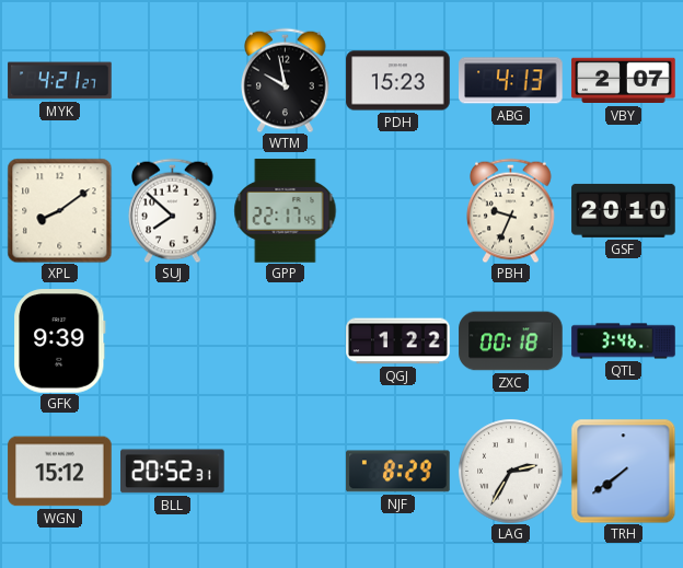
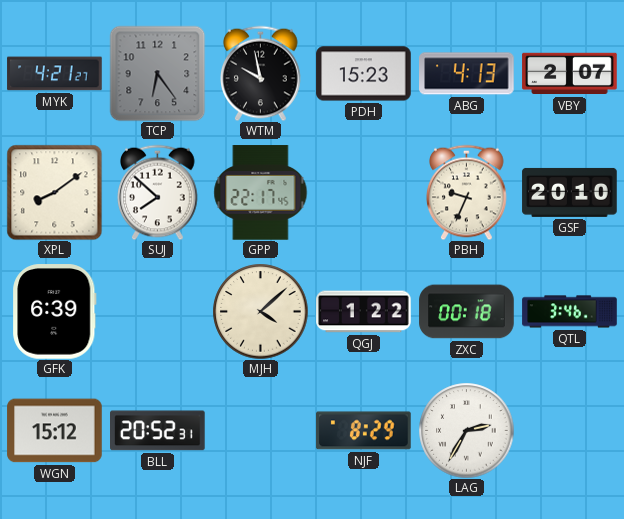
TCP: none -> 6:24
GFK: 9:39 -> 6:39
MJH: none -> 4:08
TRH: 7:39 -> none
